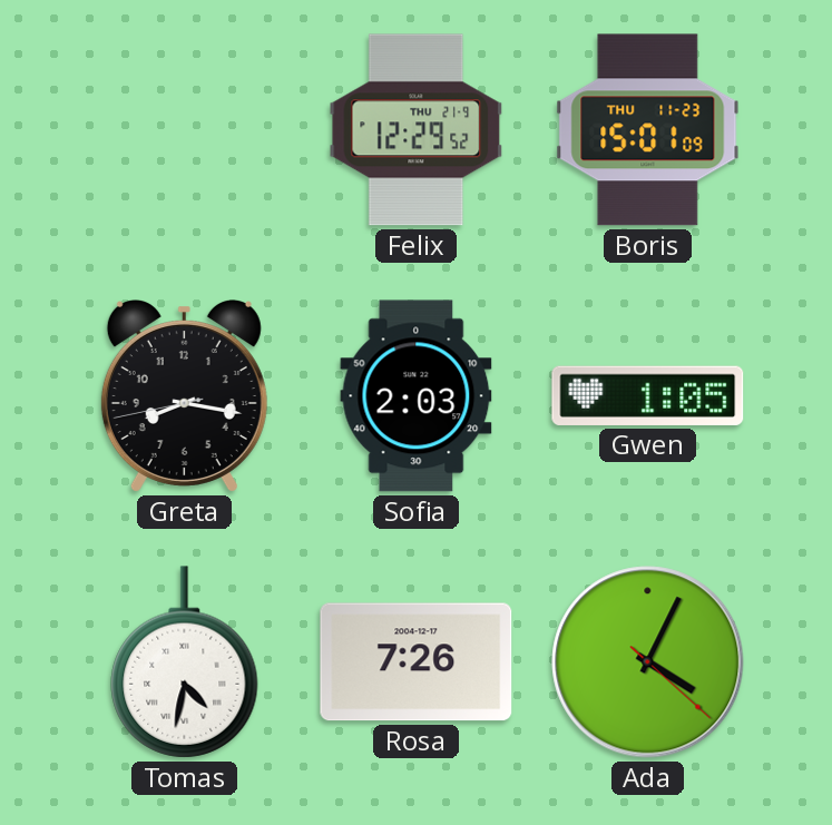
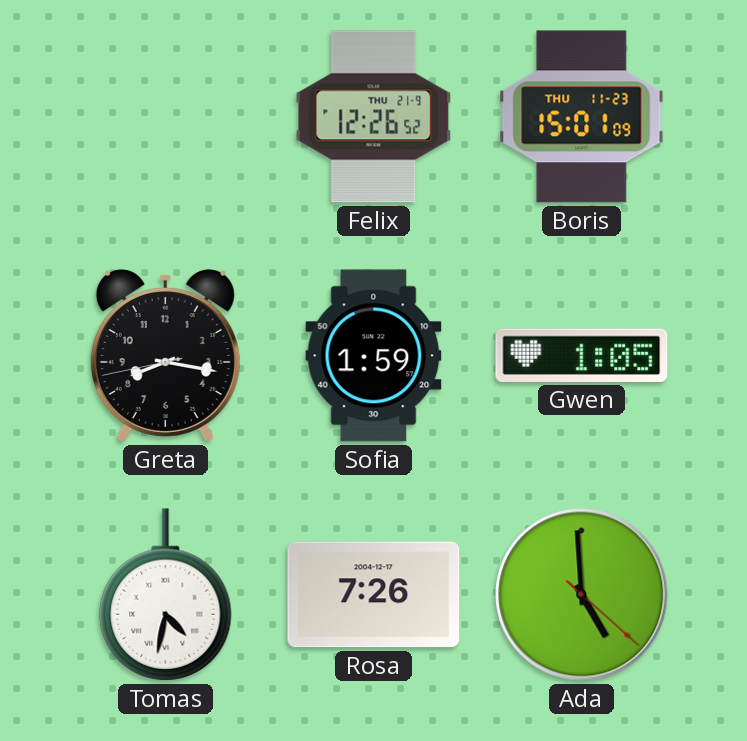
Felix: 12:29 -> 12:26
Sofia: 2:03 -> 1:59
Ada: 4:04 -> 4:59
